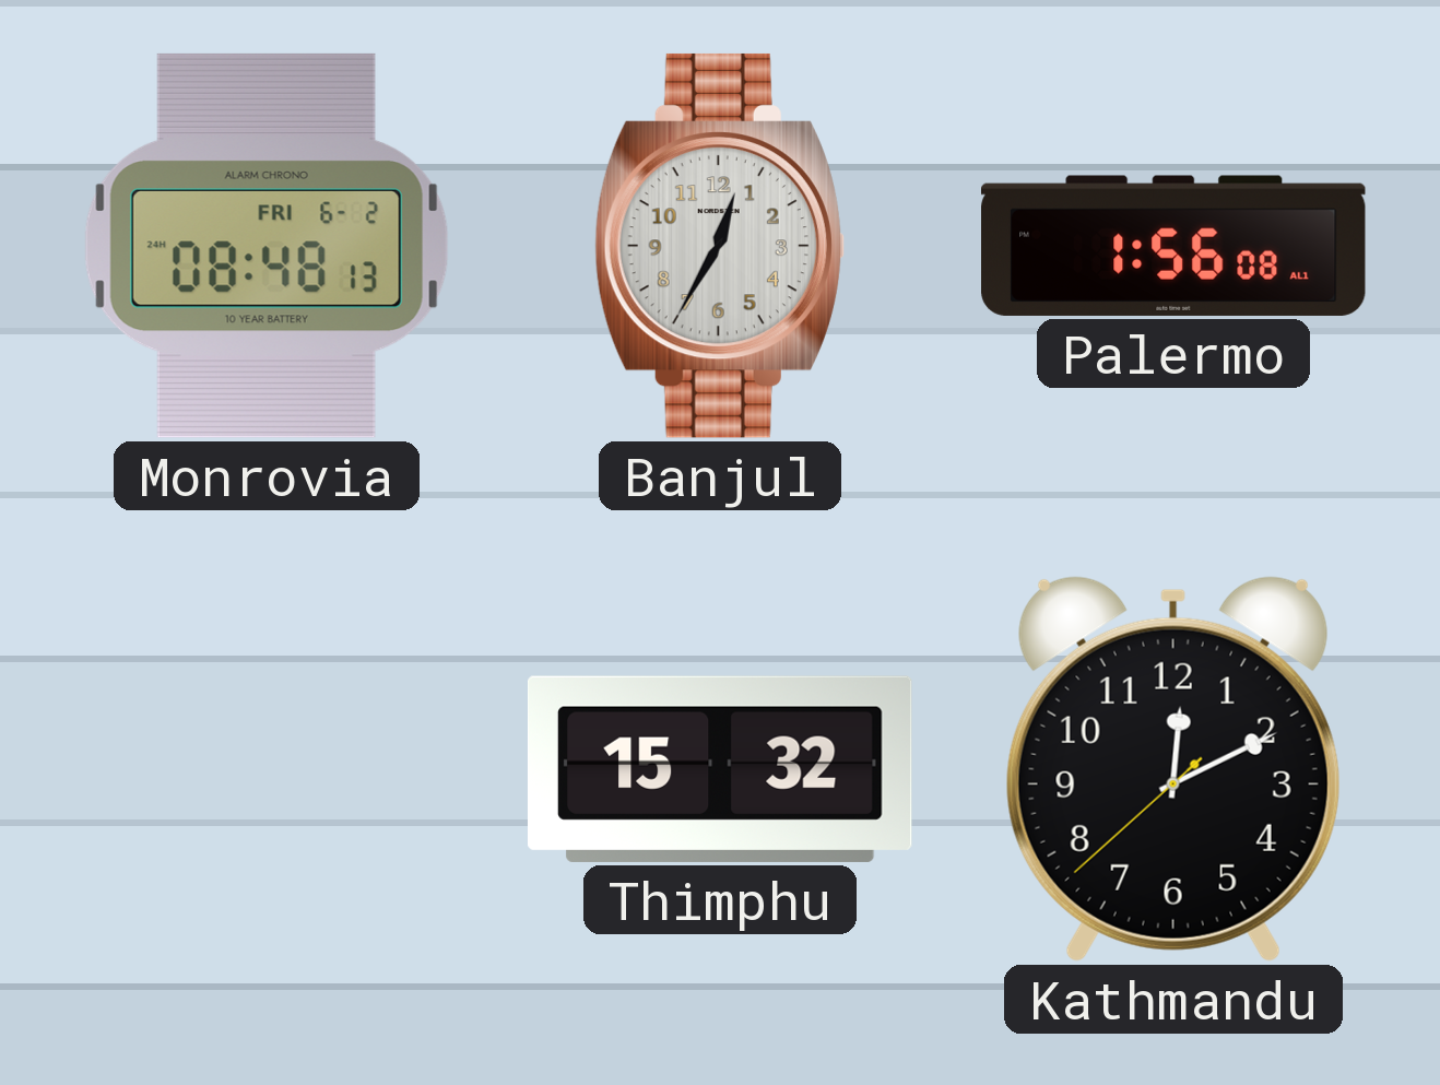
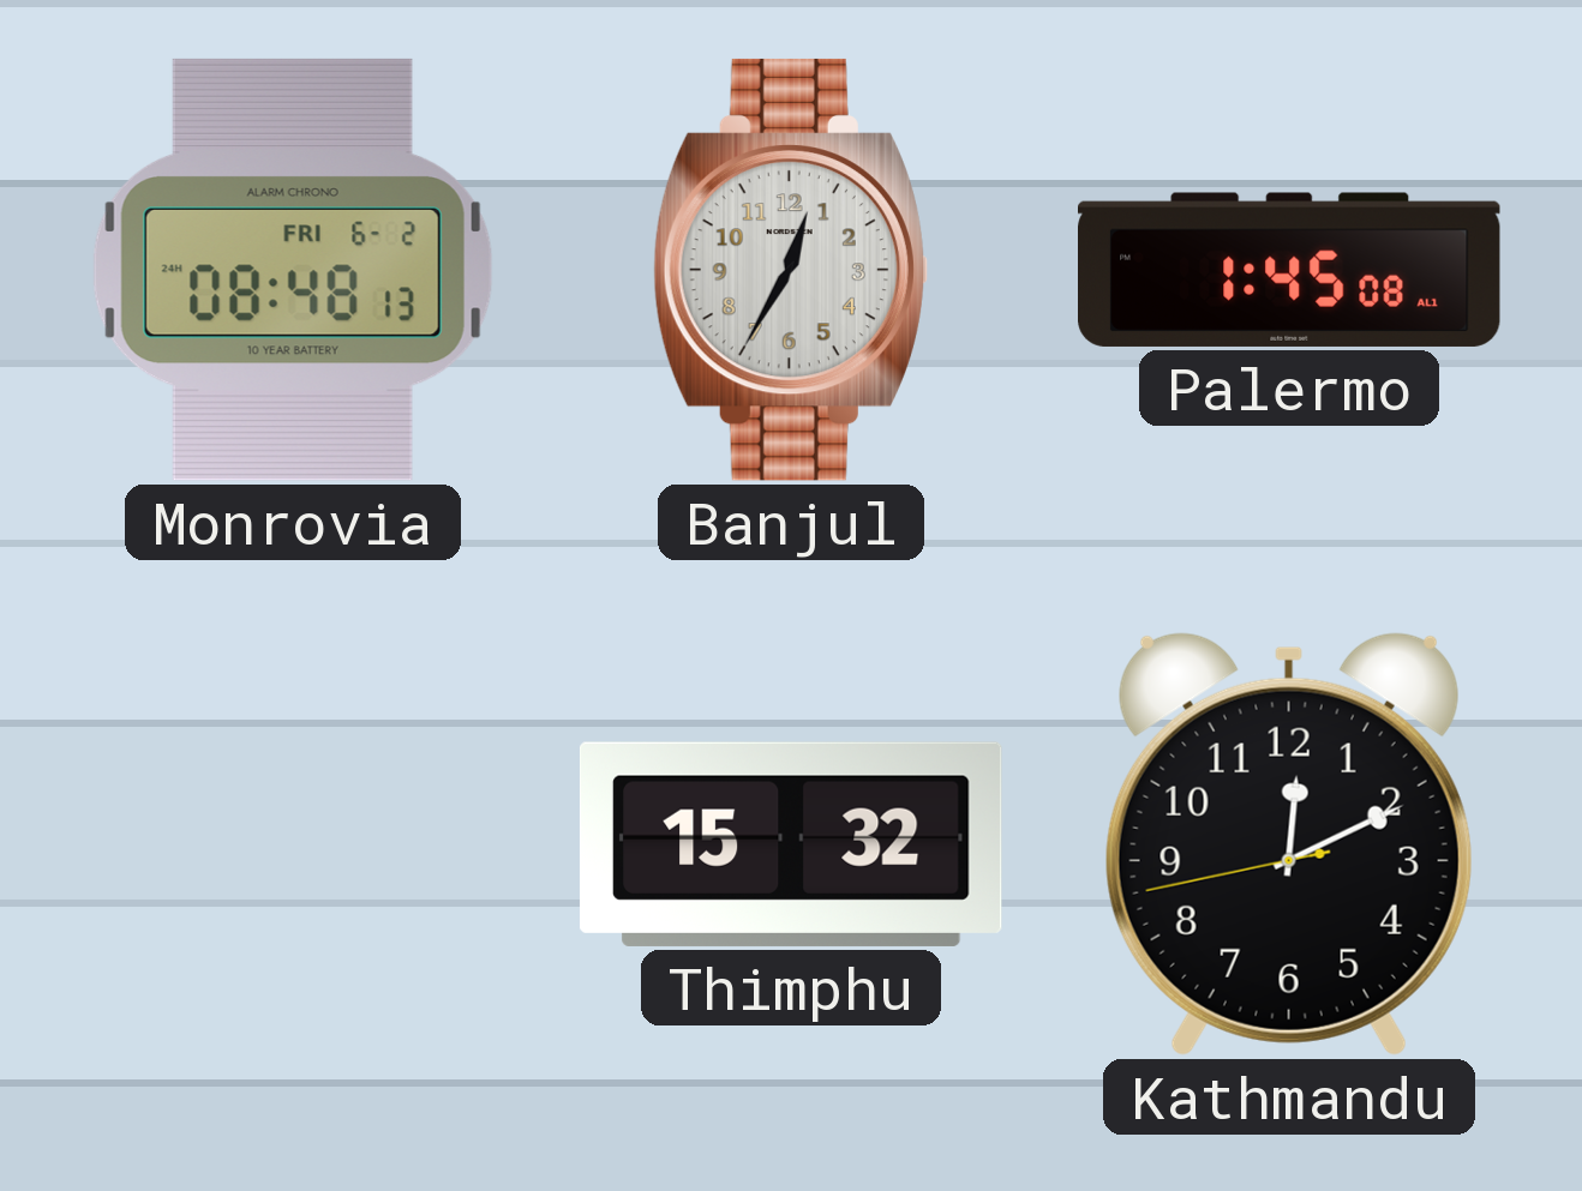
Palermo: 1:56 -> 1:45
Kathmandu: 12:10:38 -> 12:10:43
